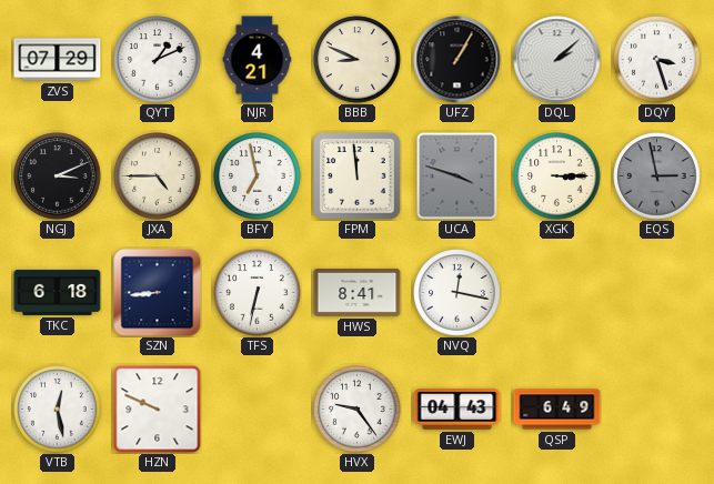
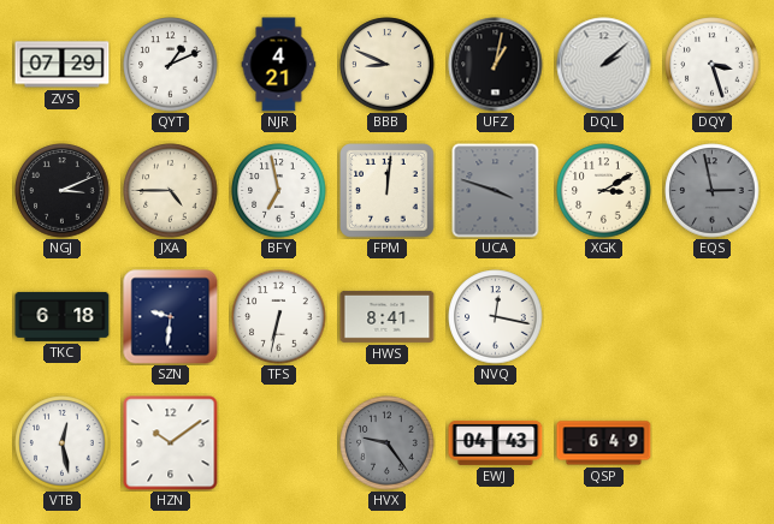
UFZ: 1:05 -> 1:02
FPM: 11:59 -> 12:01
XGK: 3:15 -> 3:10
SZN: 8:44 -> 9:31
HZN: 9:49 -> 10:09
HVX dial: white -> grey
